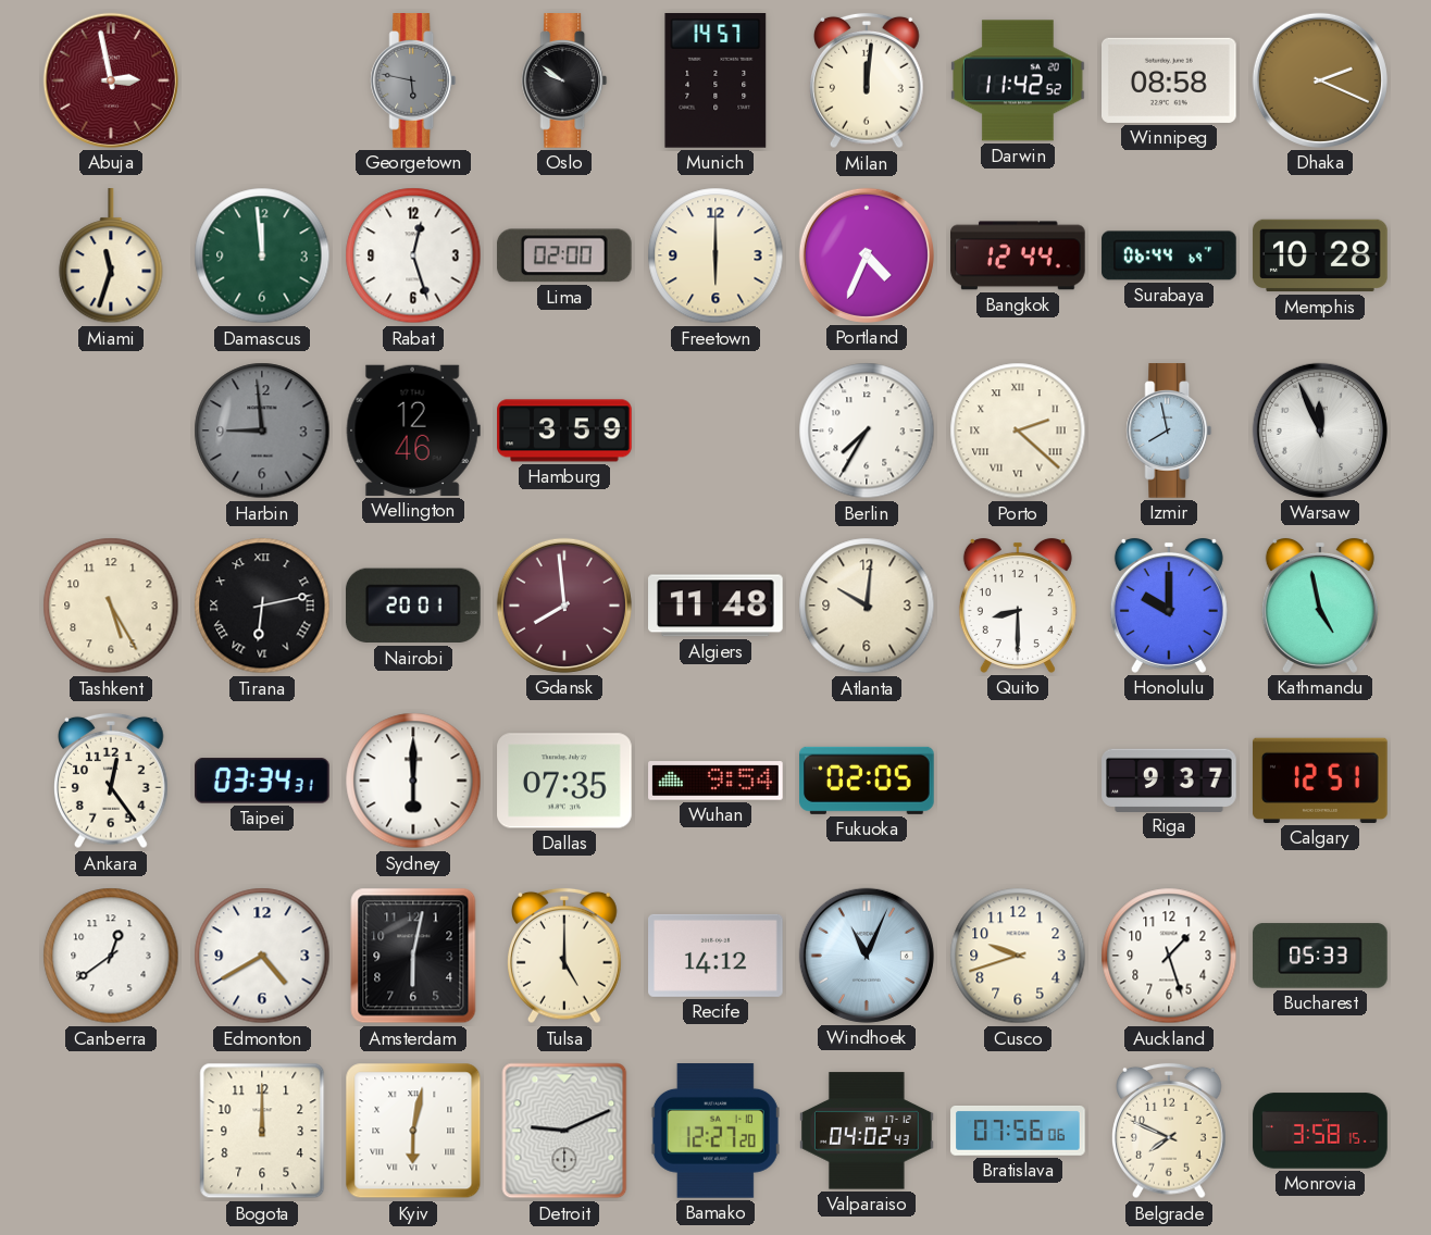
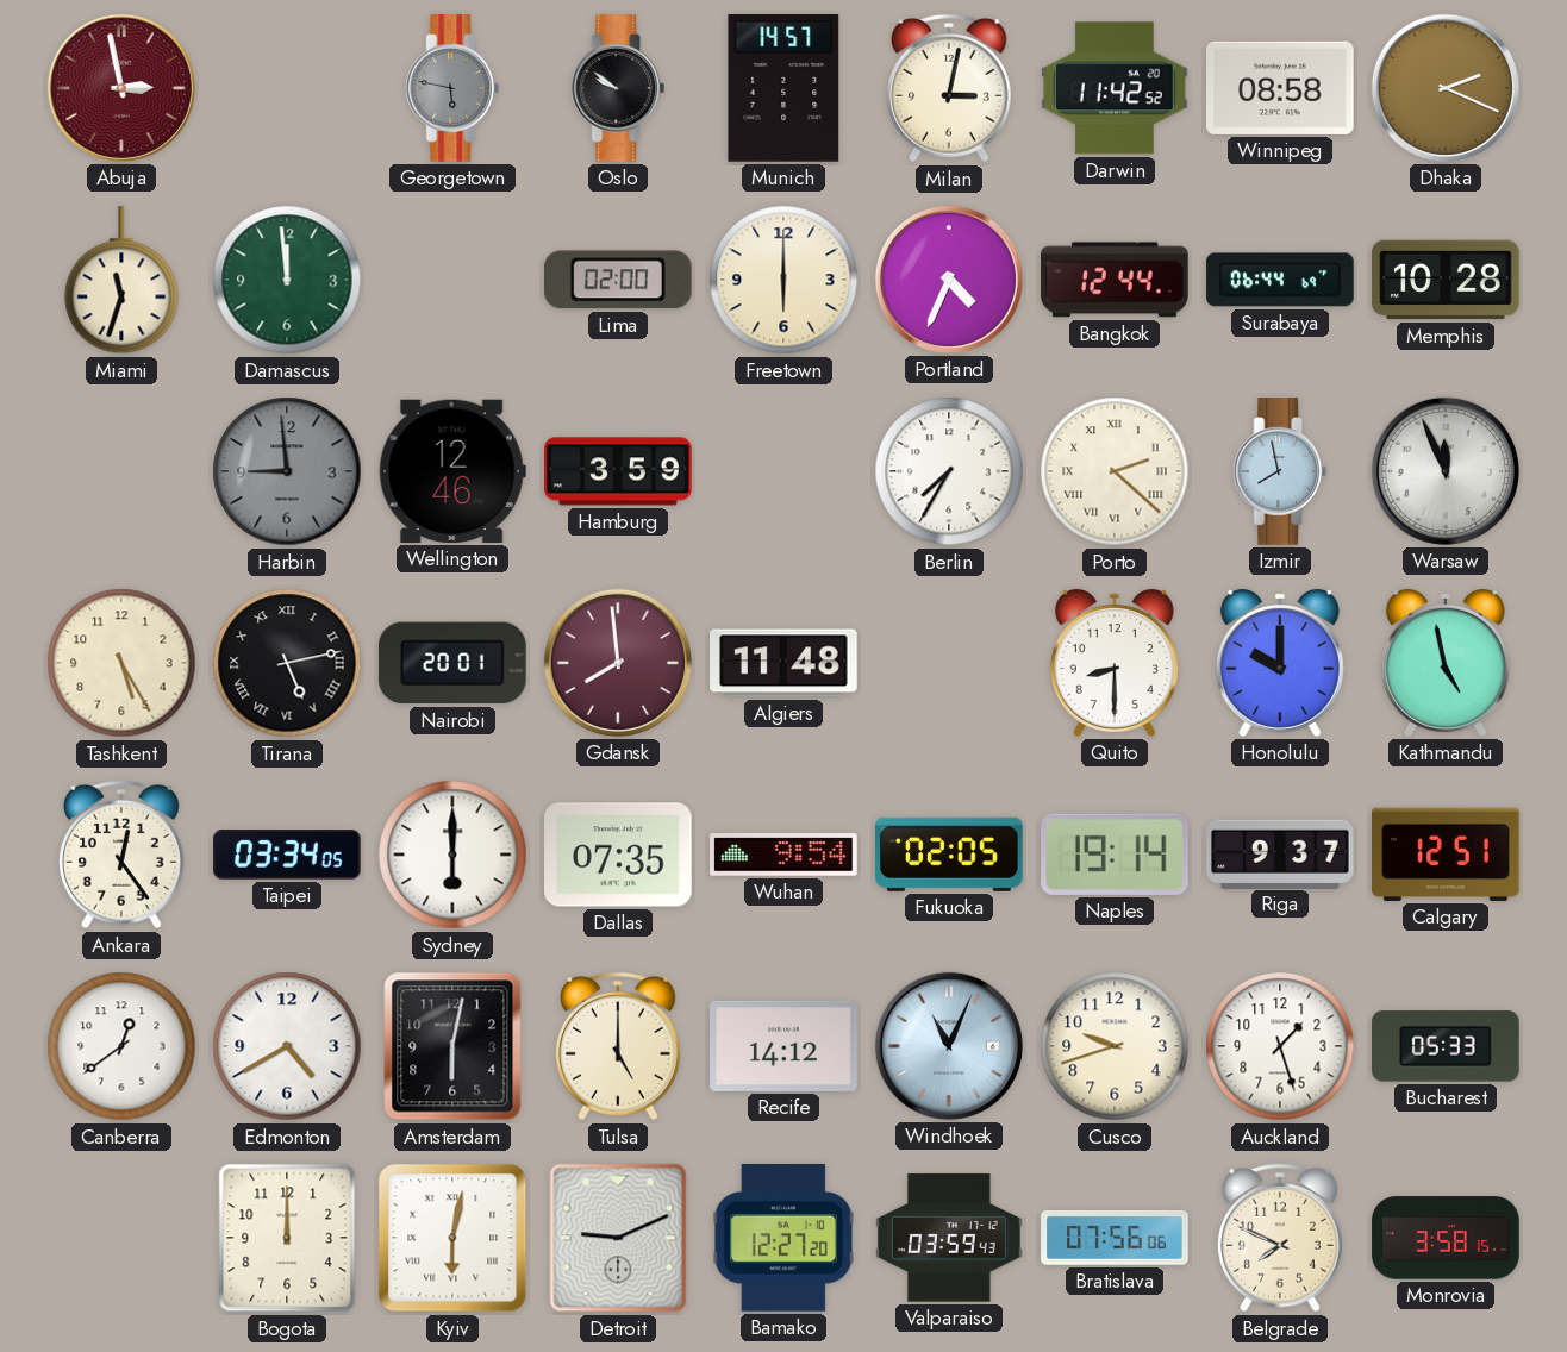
Milan: 12:01 -> 3:02
Rabat: 12:27 -> none
Tirana: 6:13 -> 5:13
Atlanta: 10:01 -> none
Taipei: 03:34:31 -> 03:34:05
Naples: none -> 19:14
Valparaiso: 04:02 -> 03:59
